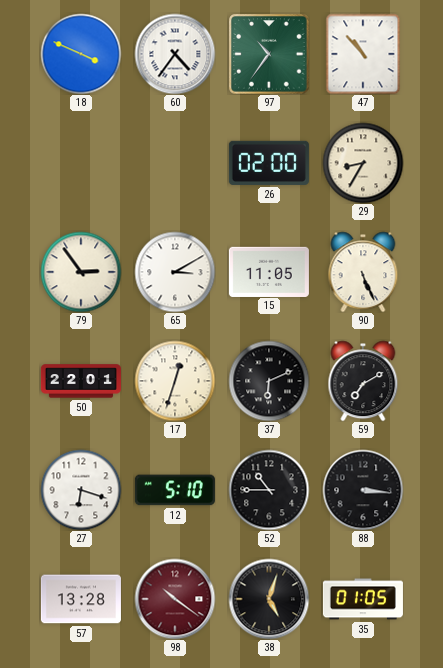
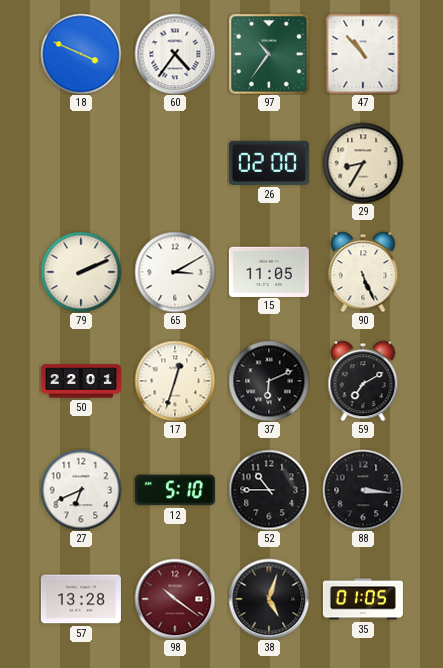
79: 2:54 -> 2:11
27: 6:18 -> 6:41
